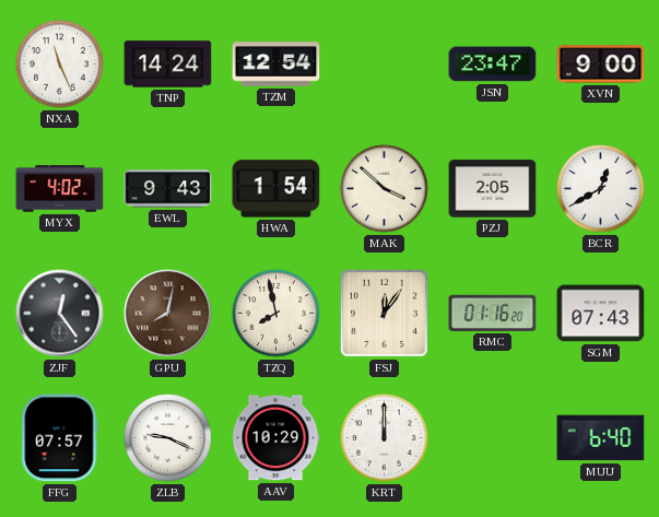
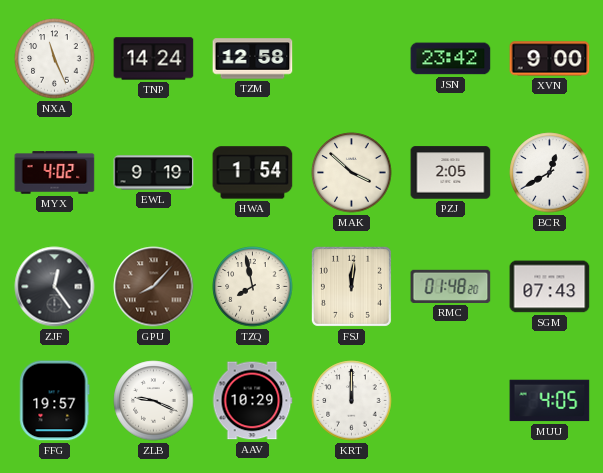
TZM: 12:54 -> 12:58
JSN: 23:47 -> 23:42
EWL: 9:43 -> 9:19
GPU: 8:02 -> 8:07
FSJ: 12:06 -> 12:01
RMC: 01:16 -> 01:48
FFG: 07:57 -> 19:57
MUU: 6:40 -> 4:05
